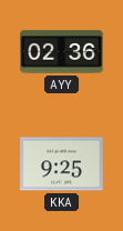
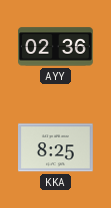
KKA: 9:25 -> 8:25
